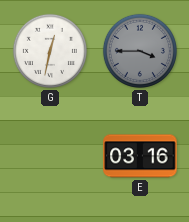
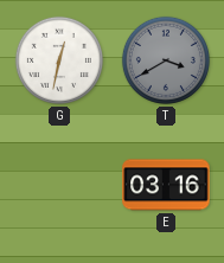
T: 3:45 -> 3:40
